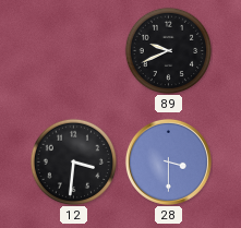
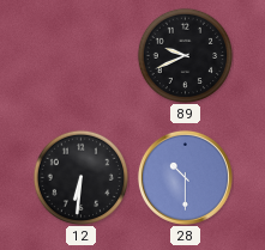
12: 3:31 -> 6:31
28: 3:30 -> 10:30
